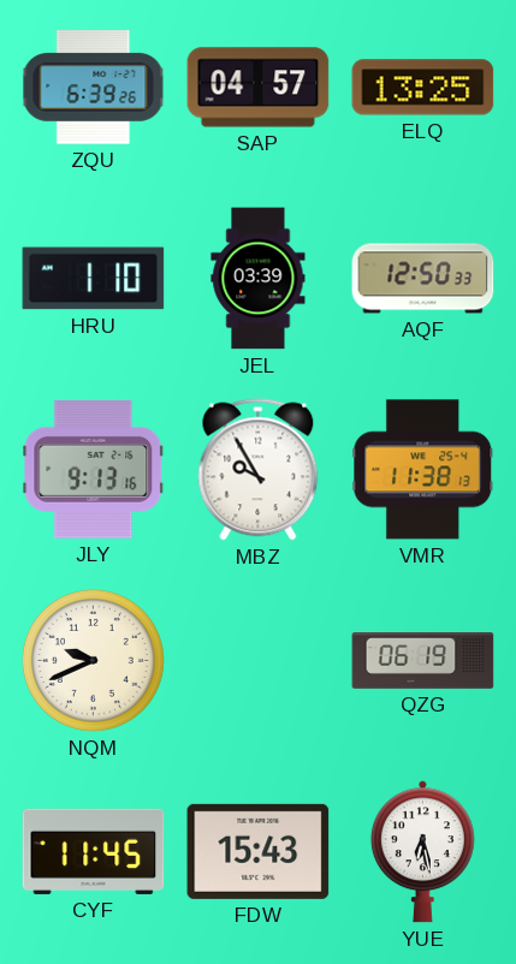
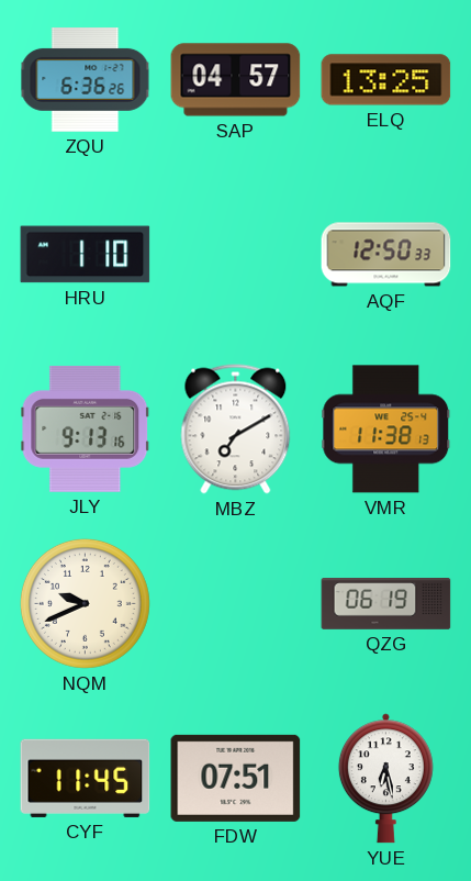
ZQU: 6:39 -> 6:36
JEL: 03:39 -> none
MBZ: 9:55 -> 7:10
FDW: 15:43 -> 07:51
